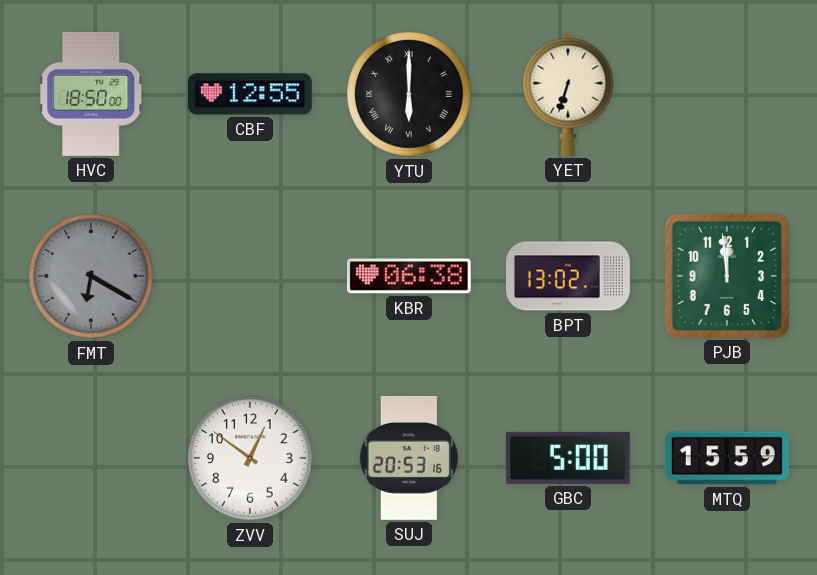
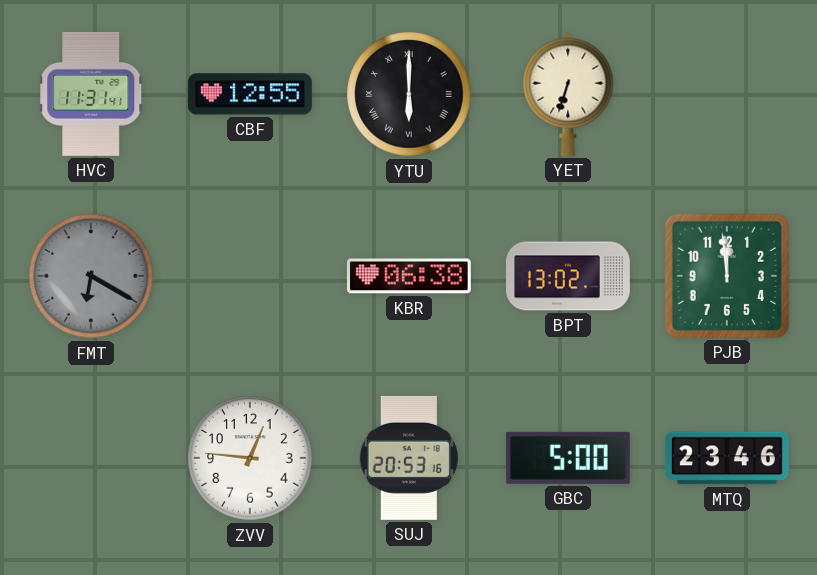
HVC: 18:50 -> 11:31
ZVV: 12:51 -> 12:46
MTQ: 15:59 -> 23:46
